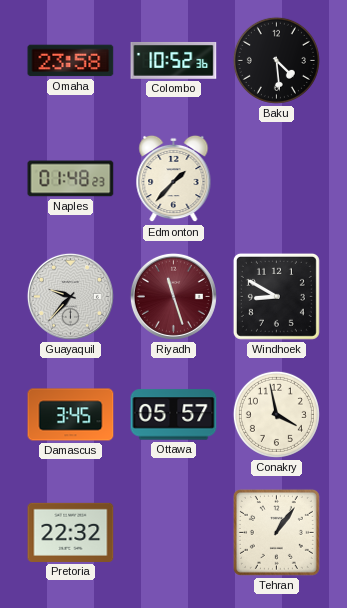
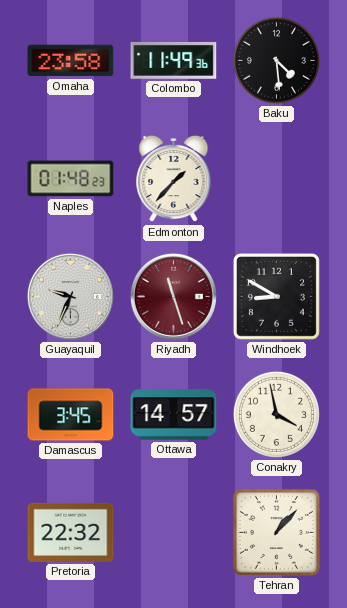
Colombo: 10:52 -> 11:49
Guayaquil: 9:37 -> 9:34
Ottawa: 05:57 -> 14:57
Tehran: 1:06 -> 1:07
